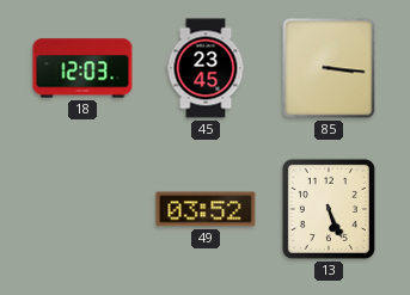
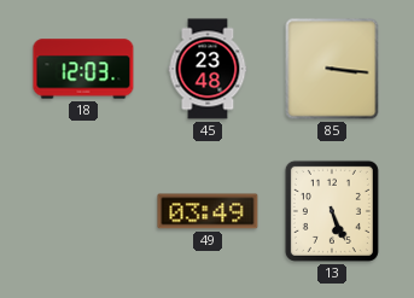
45: 23:45 -> 23:48
49: 03:52 -> 03:49
